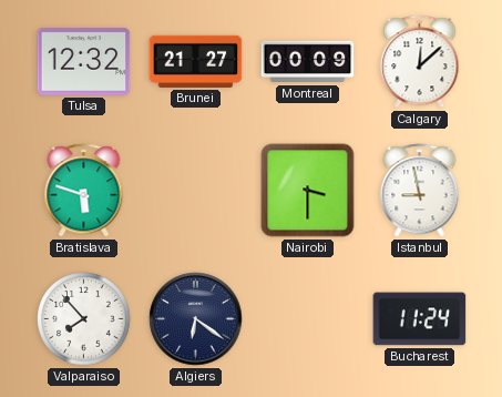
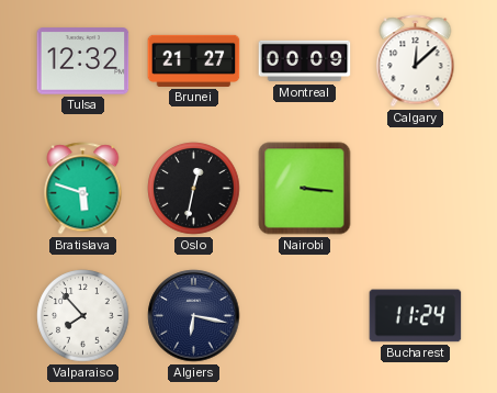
Oslo: none -> 12:32
Nairobi: 3:30 -> 3:16
Istanbul: 8:58 -> none
Algiers: 6:21 -> 6:17
